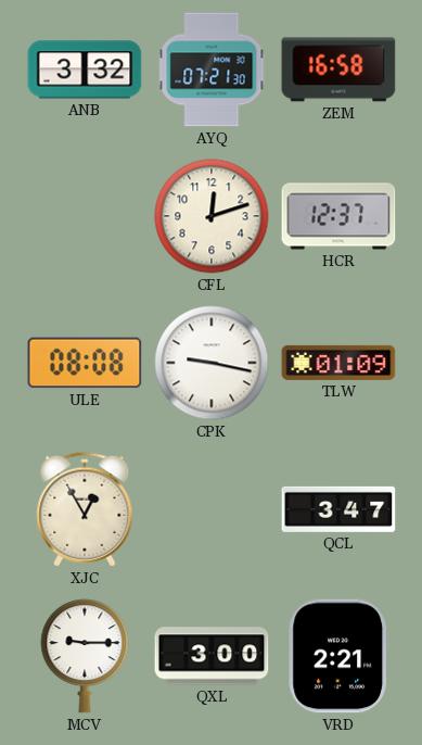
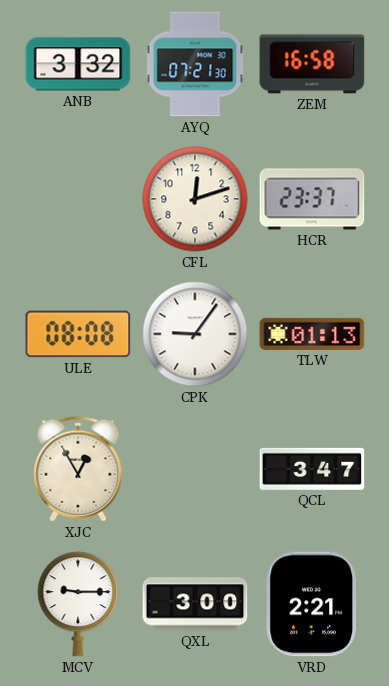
HCR: 12:37 -> 23:37
CPK: 9:17 -> 9:06
TLW: 01:09 -> 01:13
